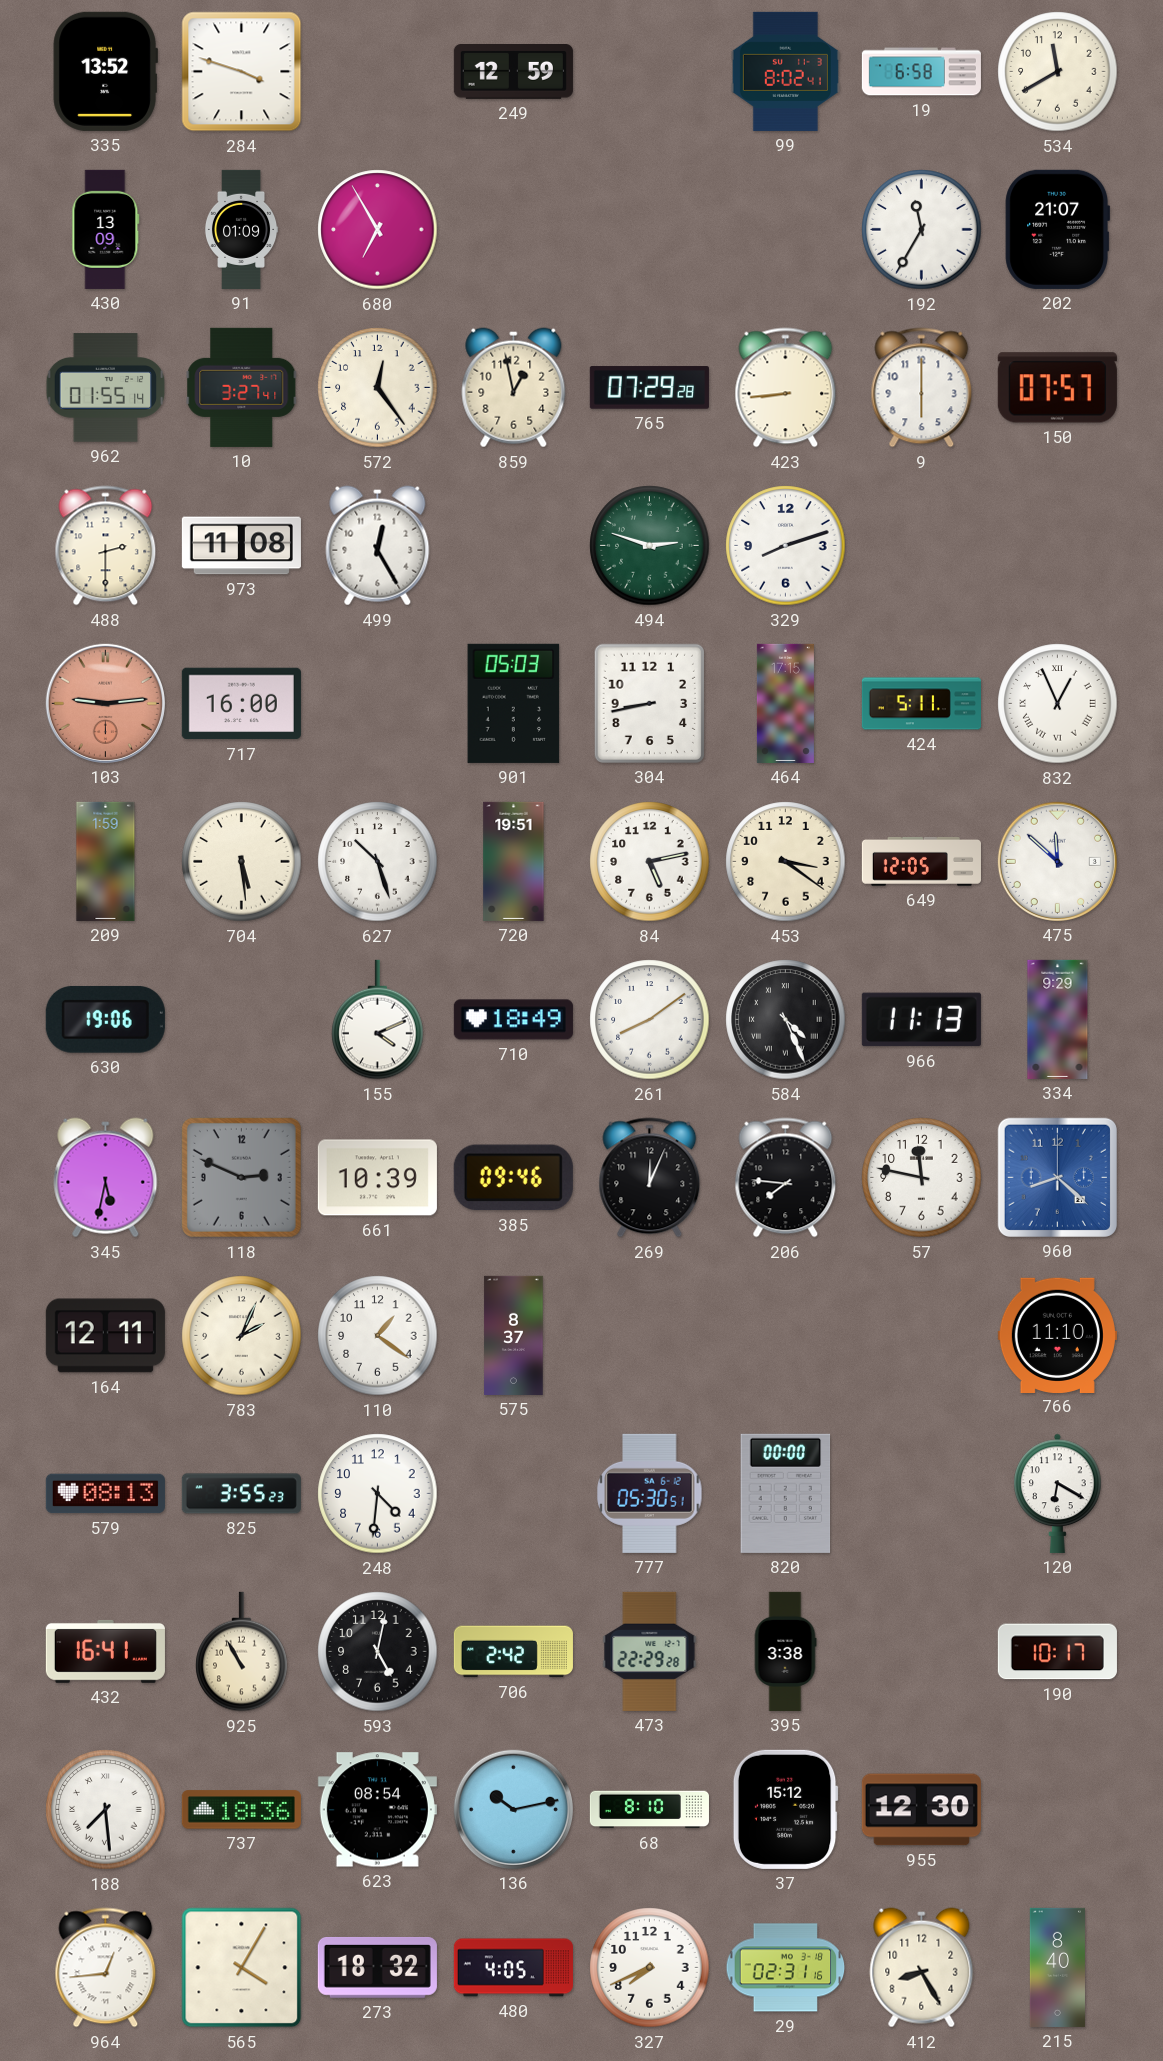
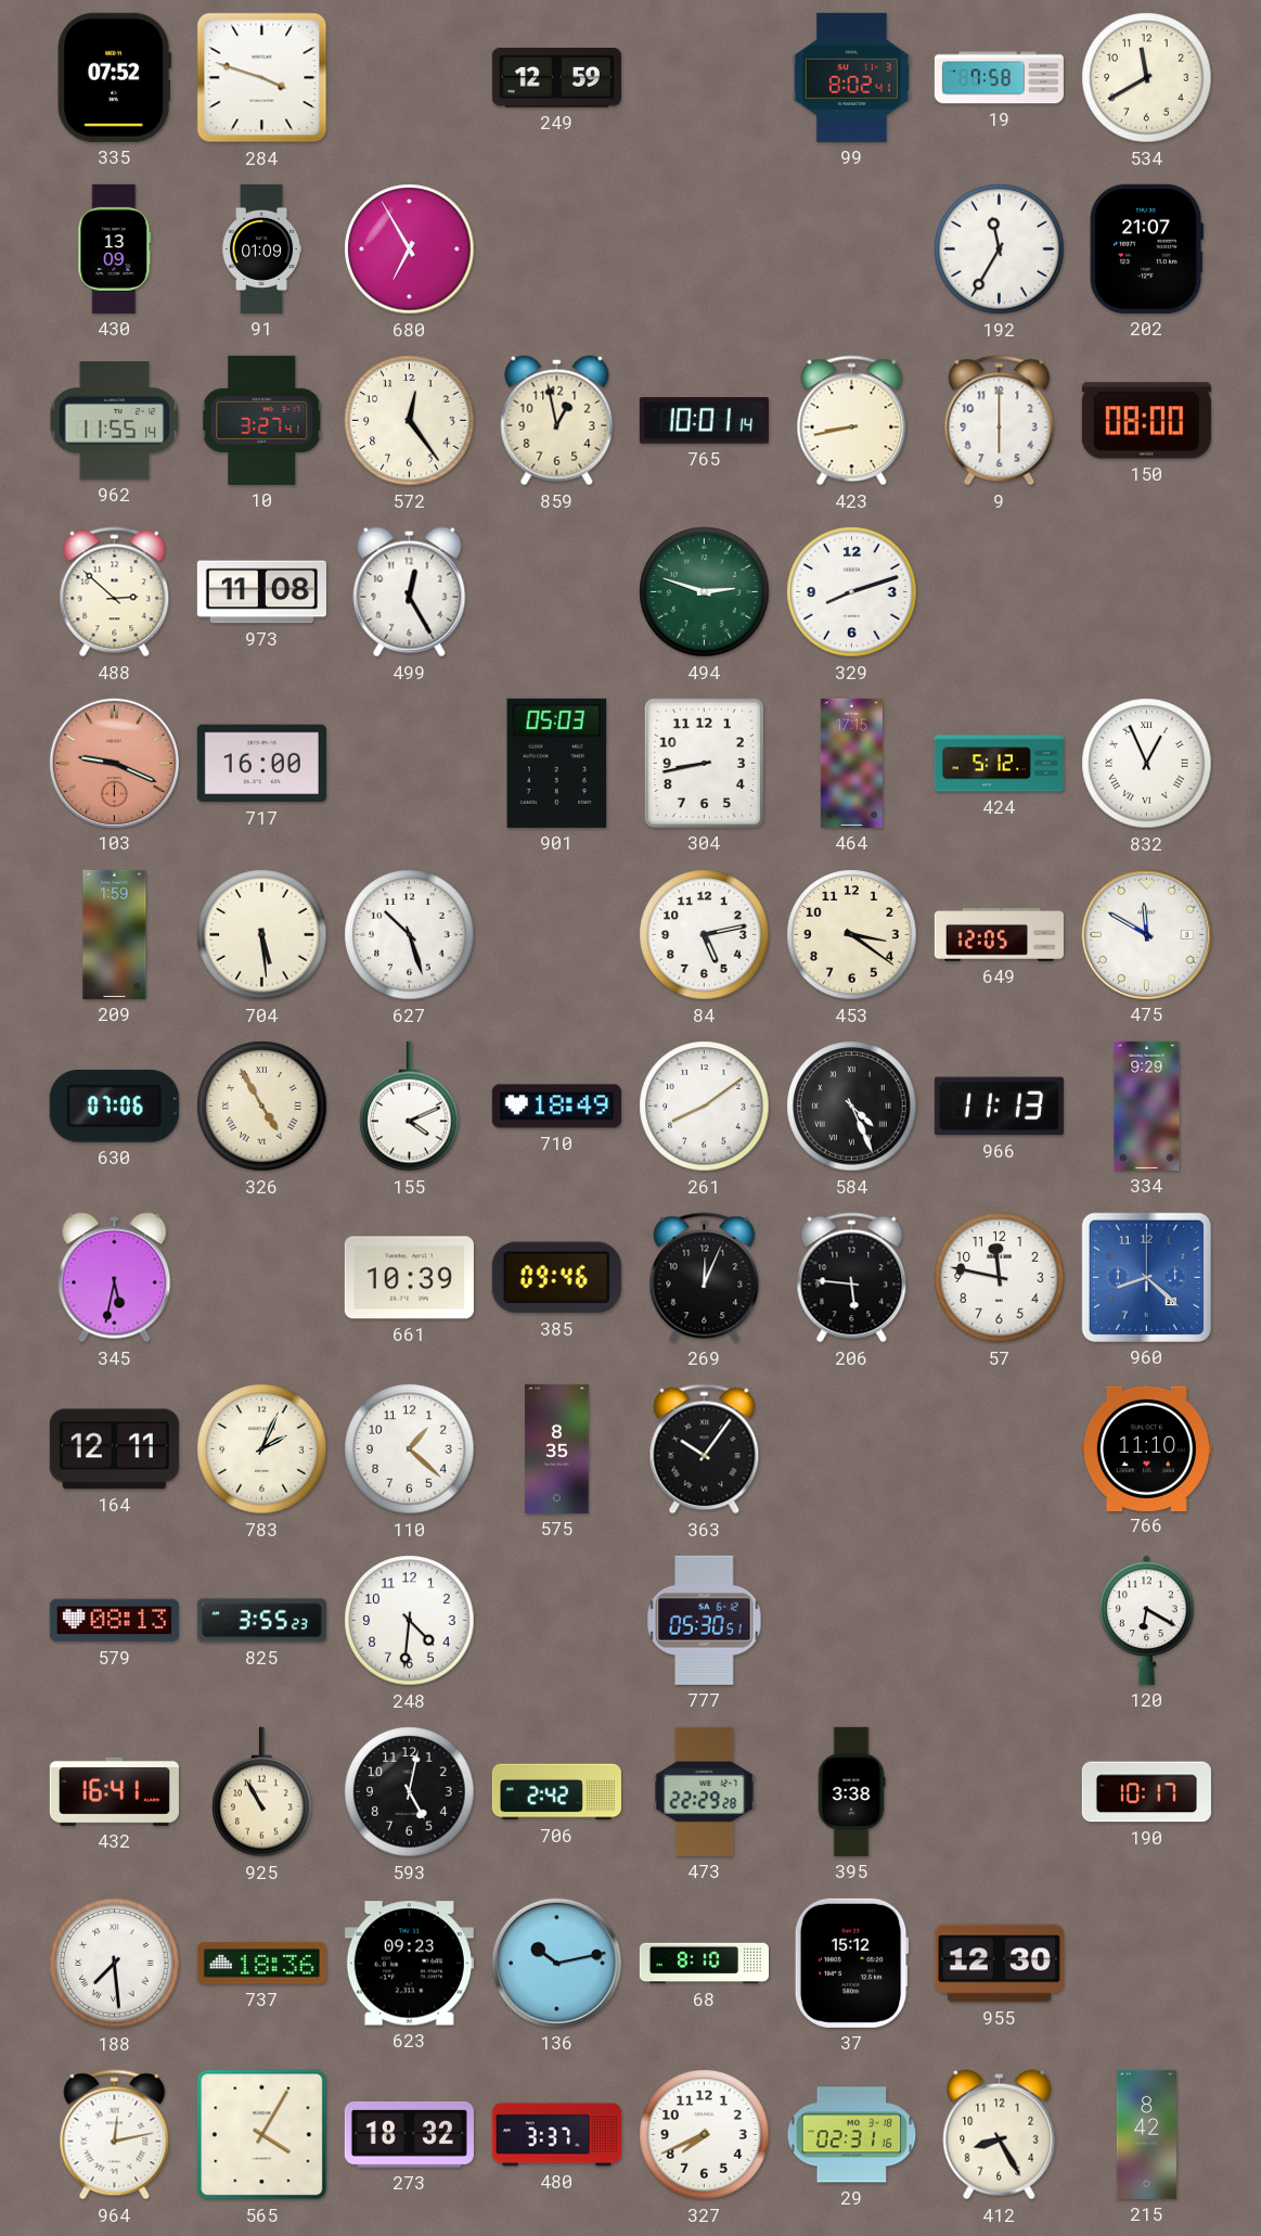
335: 13:52 -> 07:52
19: 6:58 -> 7:58
962: 01:55 -> 11:55
765: 07:29 -> 10:01
423: 8:44 -> 8:43
150: 07:57 -> 08:00
488: 2:30 -> 2:52
103: 9:14 -> 9:19
424: 5:11 -> 5:12
720: 19:51 -> none
475: 11:52 -> 11:50
630: 19:06 -> 07:06
326: none -> 4:55
118: 2:49 -> none
206: 7:46 -> 5:46
110: 1:21 -> 1:22
575: 8:37 -> 8:35
363: none -> 10:06
820: 00:00 -> none
623: 08:54 -> 09:23
964: 12:44 -> 12:13
480: 4:05 -> 3:37
215: 8:40 -> 8:42
